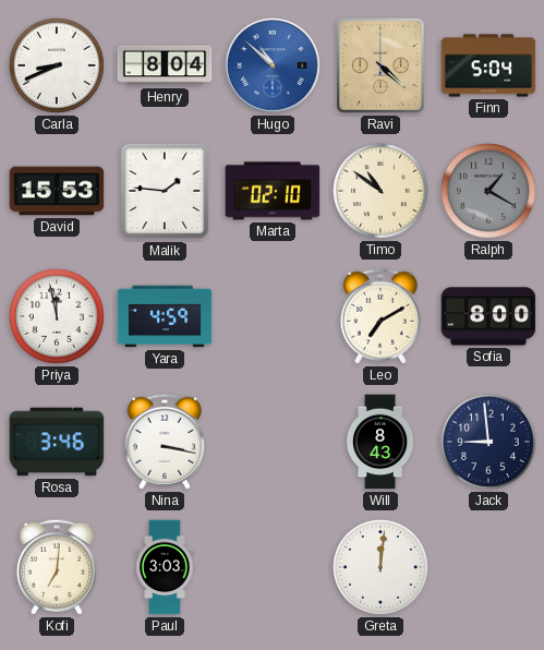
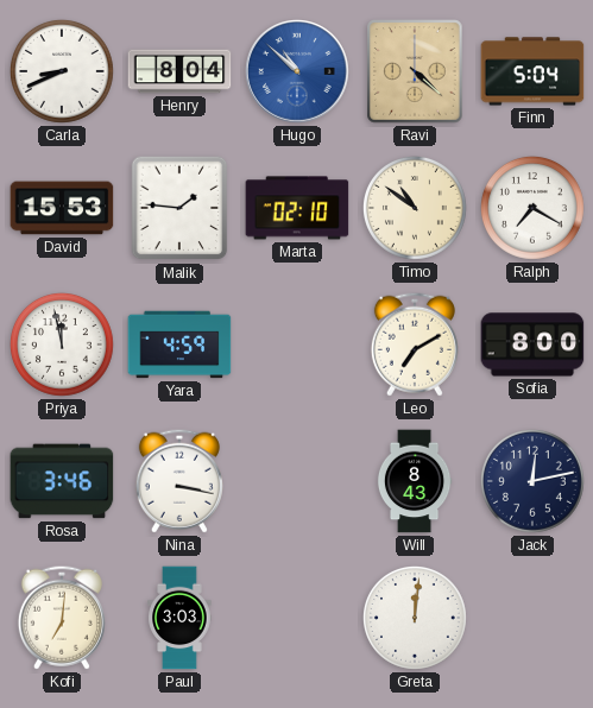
Ralph: 1:20 -> 7:20
Ralph dial: grey -> white
Jack: 8:59 -> 12:13
